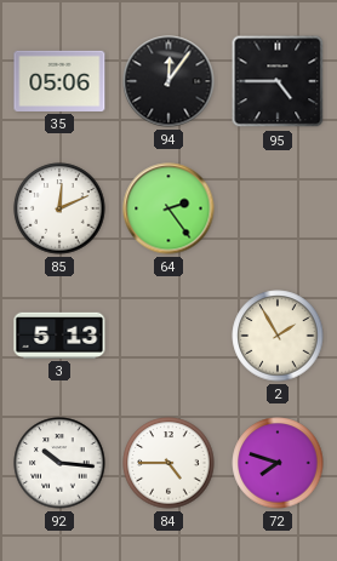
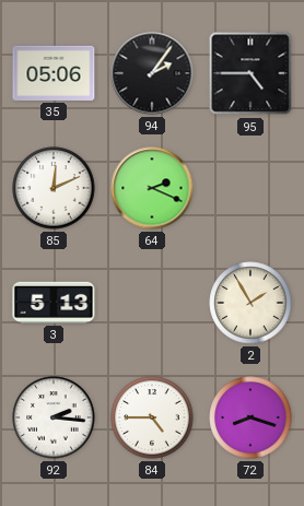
94: 12:06 -> 2:06
64: 2:24 -> 2:19
92: 10:16 -> 2:16
72: 7:48 -> 8:18
